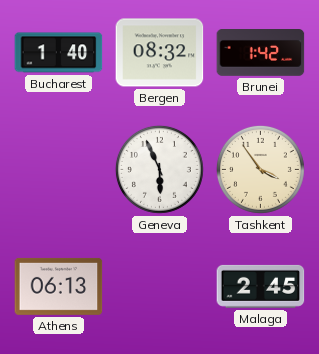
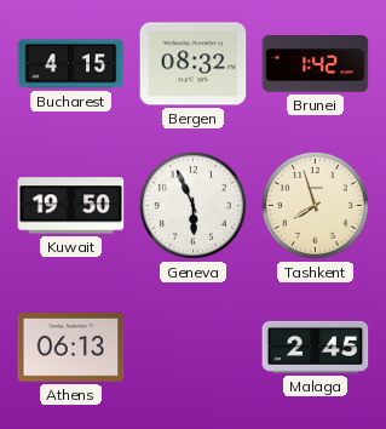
Bucharest: 1:40 -> 4:15
Kuwait: none -> 19:50
Tashkent: 3:54 -> 7:57
